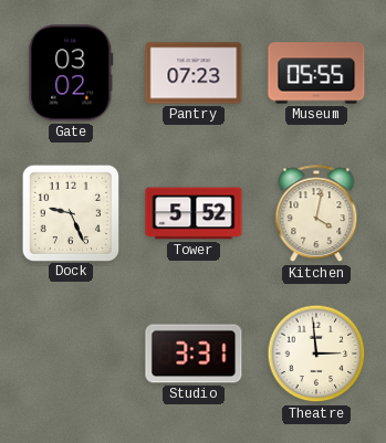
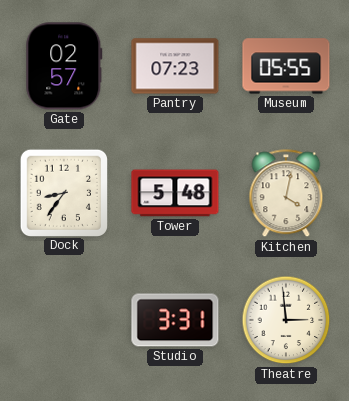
Gate: 03:02 -> 02:57
Dock: 9:26 -> 8:36
Tower: 5:52 -> 5:48
